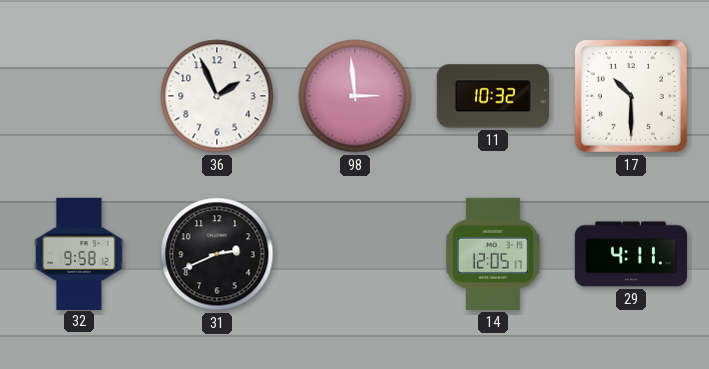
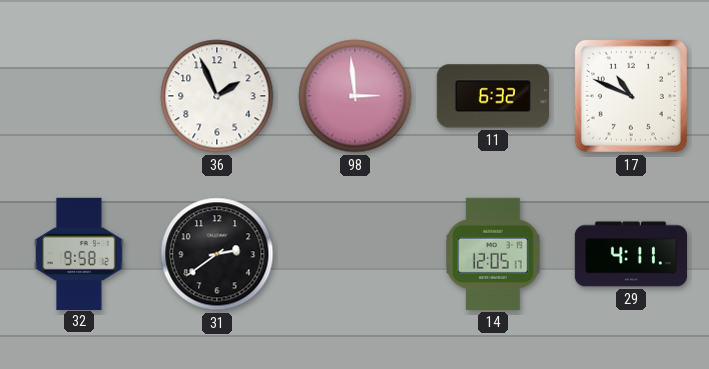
11: 10:32 -> 6:32
17: 10:30 -> 10:49
31: 2:41 -> 2:39
